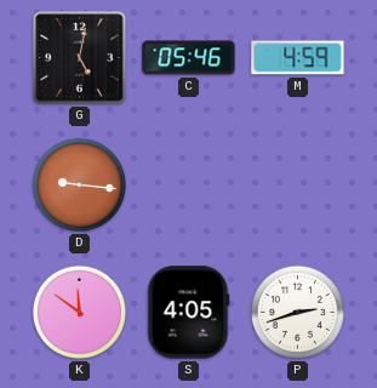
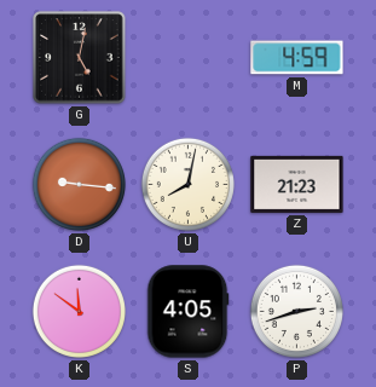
C: 05:46 -> none
U: none -> 8:02
Z: none -> 21:23
